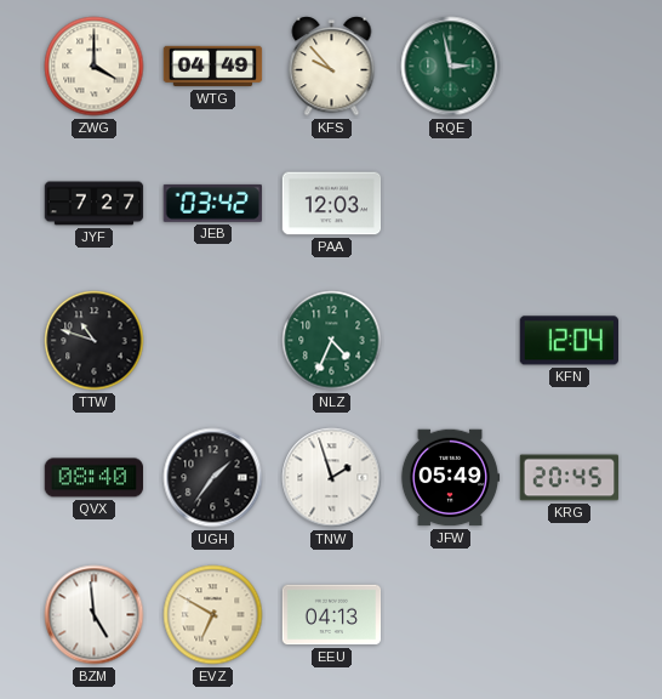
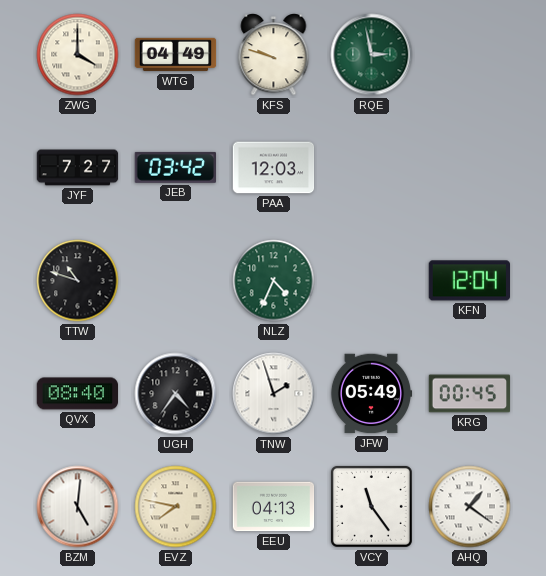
KFS: 9:53 -> 9:48
UGH: 1:36 -> 4:36
KRG: 20:45 -> 00:45
BZM: 4:59 -> 5:01
EVZ: 6:50 -> 7:47
VCY: none -> 11:24
AHQ: none -> 1:21
